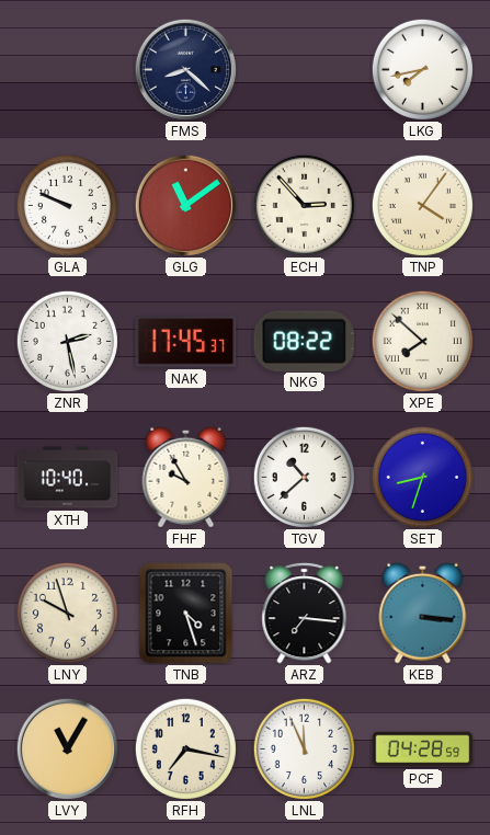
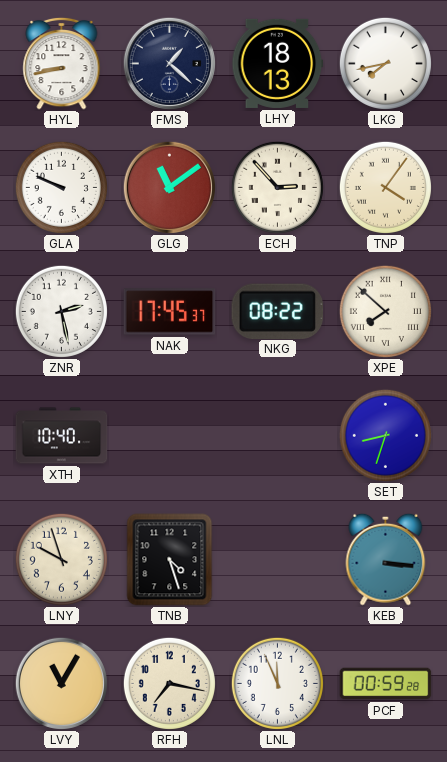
HYL: none -> 8:43
FMS: 8:22 -> 1:22
LHY: none -> 18:13
FHF: 9:55 -> none
TGV: 10:38 -> none
ARZ: 7:16 -> none
PCF: 04:28 -> 00:59
